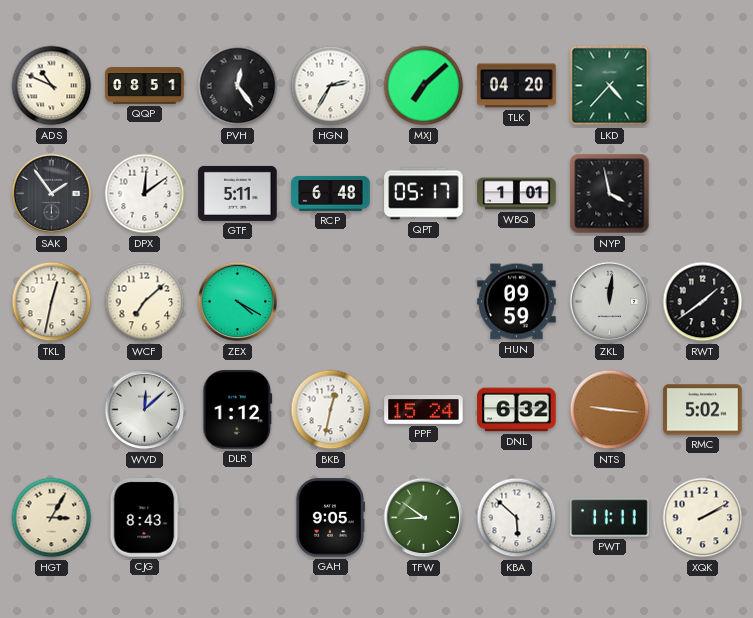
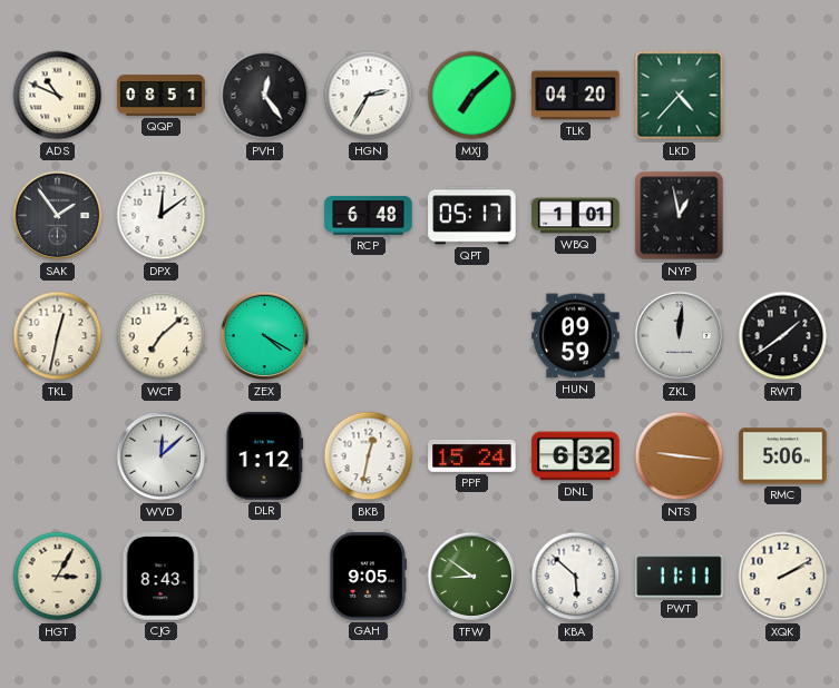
GTF: 5:11 -> none
NYP: 3:58 -> 12:58
RMC: 5:02 -> 5:06
